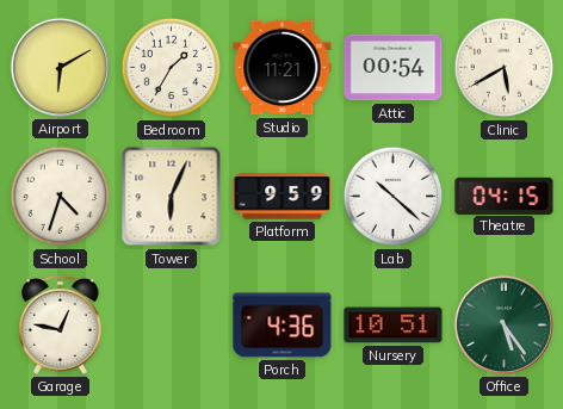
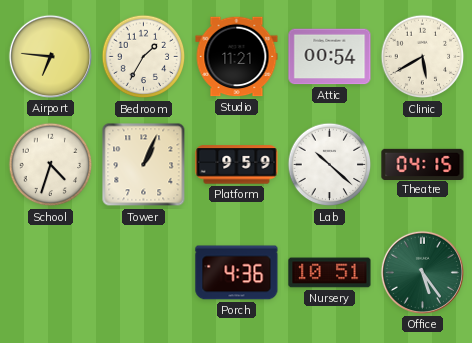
Airport: 6:10 -> 6:46
Tower: 6:04 -> 1:04
Garage: 12:47 -> none
